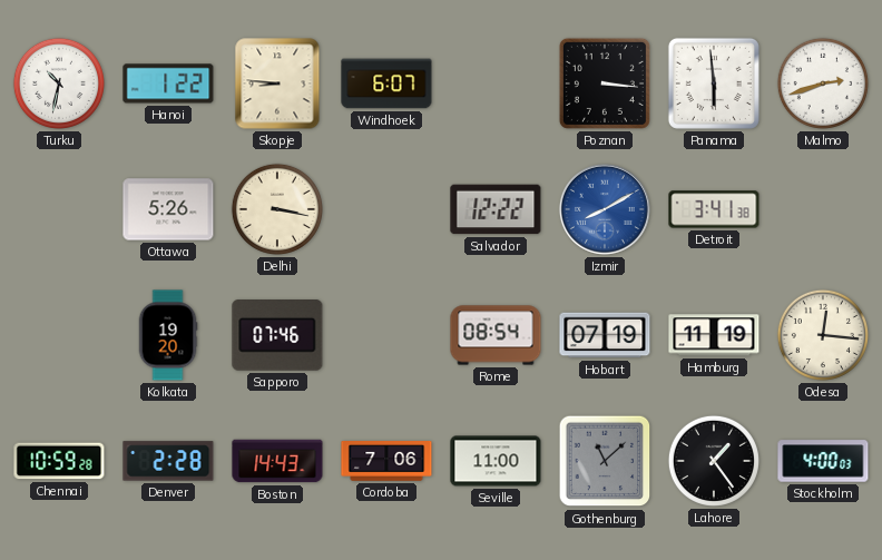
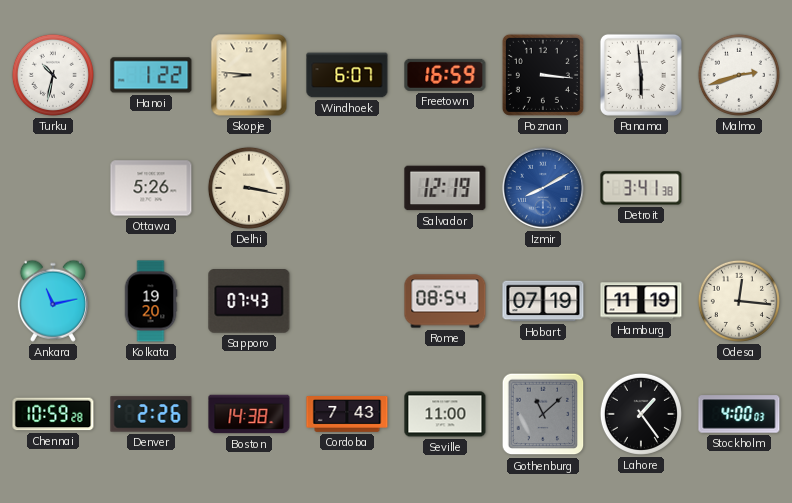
Freetown: none -> 16:59
Salvador: 12:22 -> 12:19
Ankara: none -> 11:13
Sapporo: 07:46 -> 07:43
Denver: 2:28 -> 2:26
Boston: 14:43 -> 14:38
Cordoba: 7:06 -> 7:43
